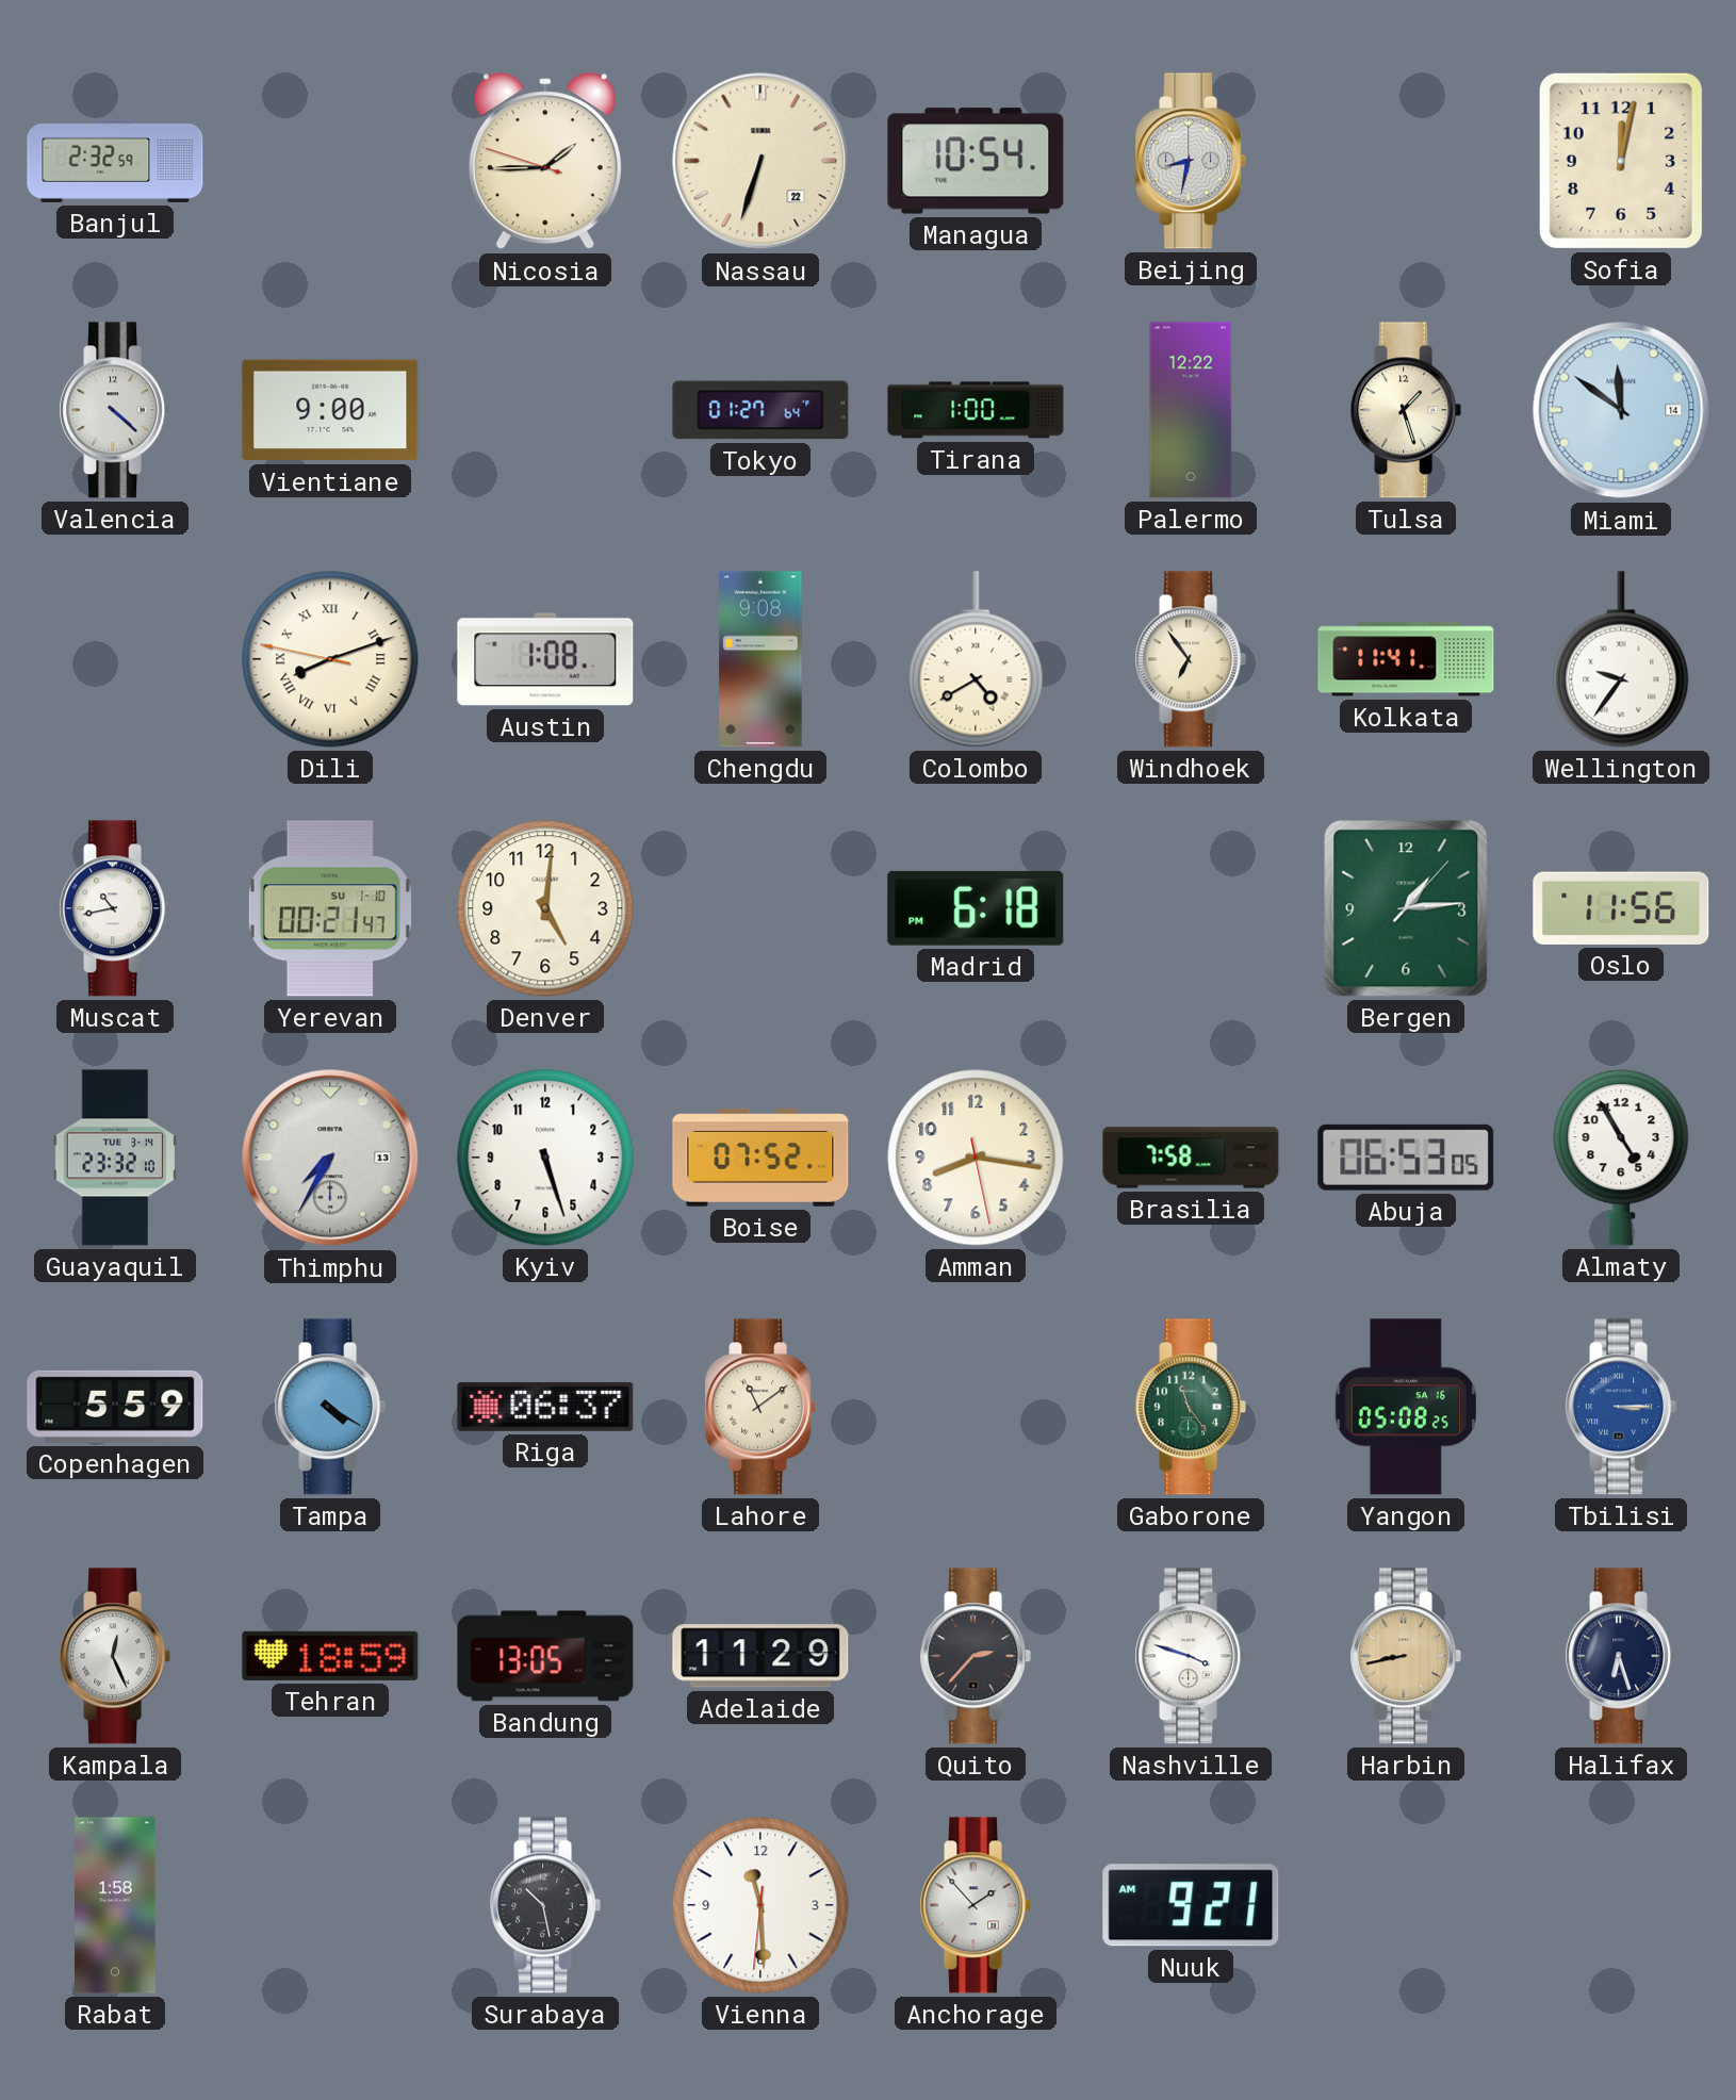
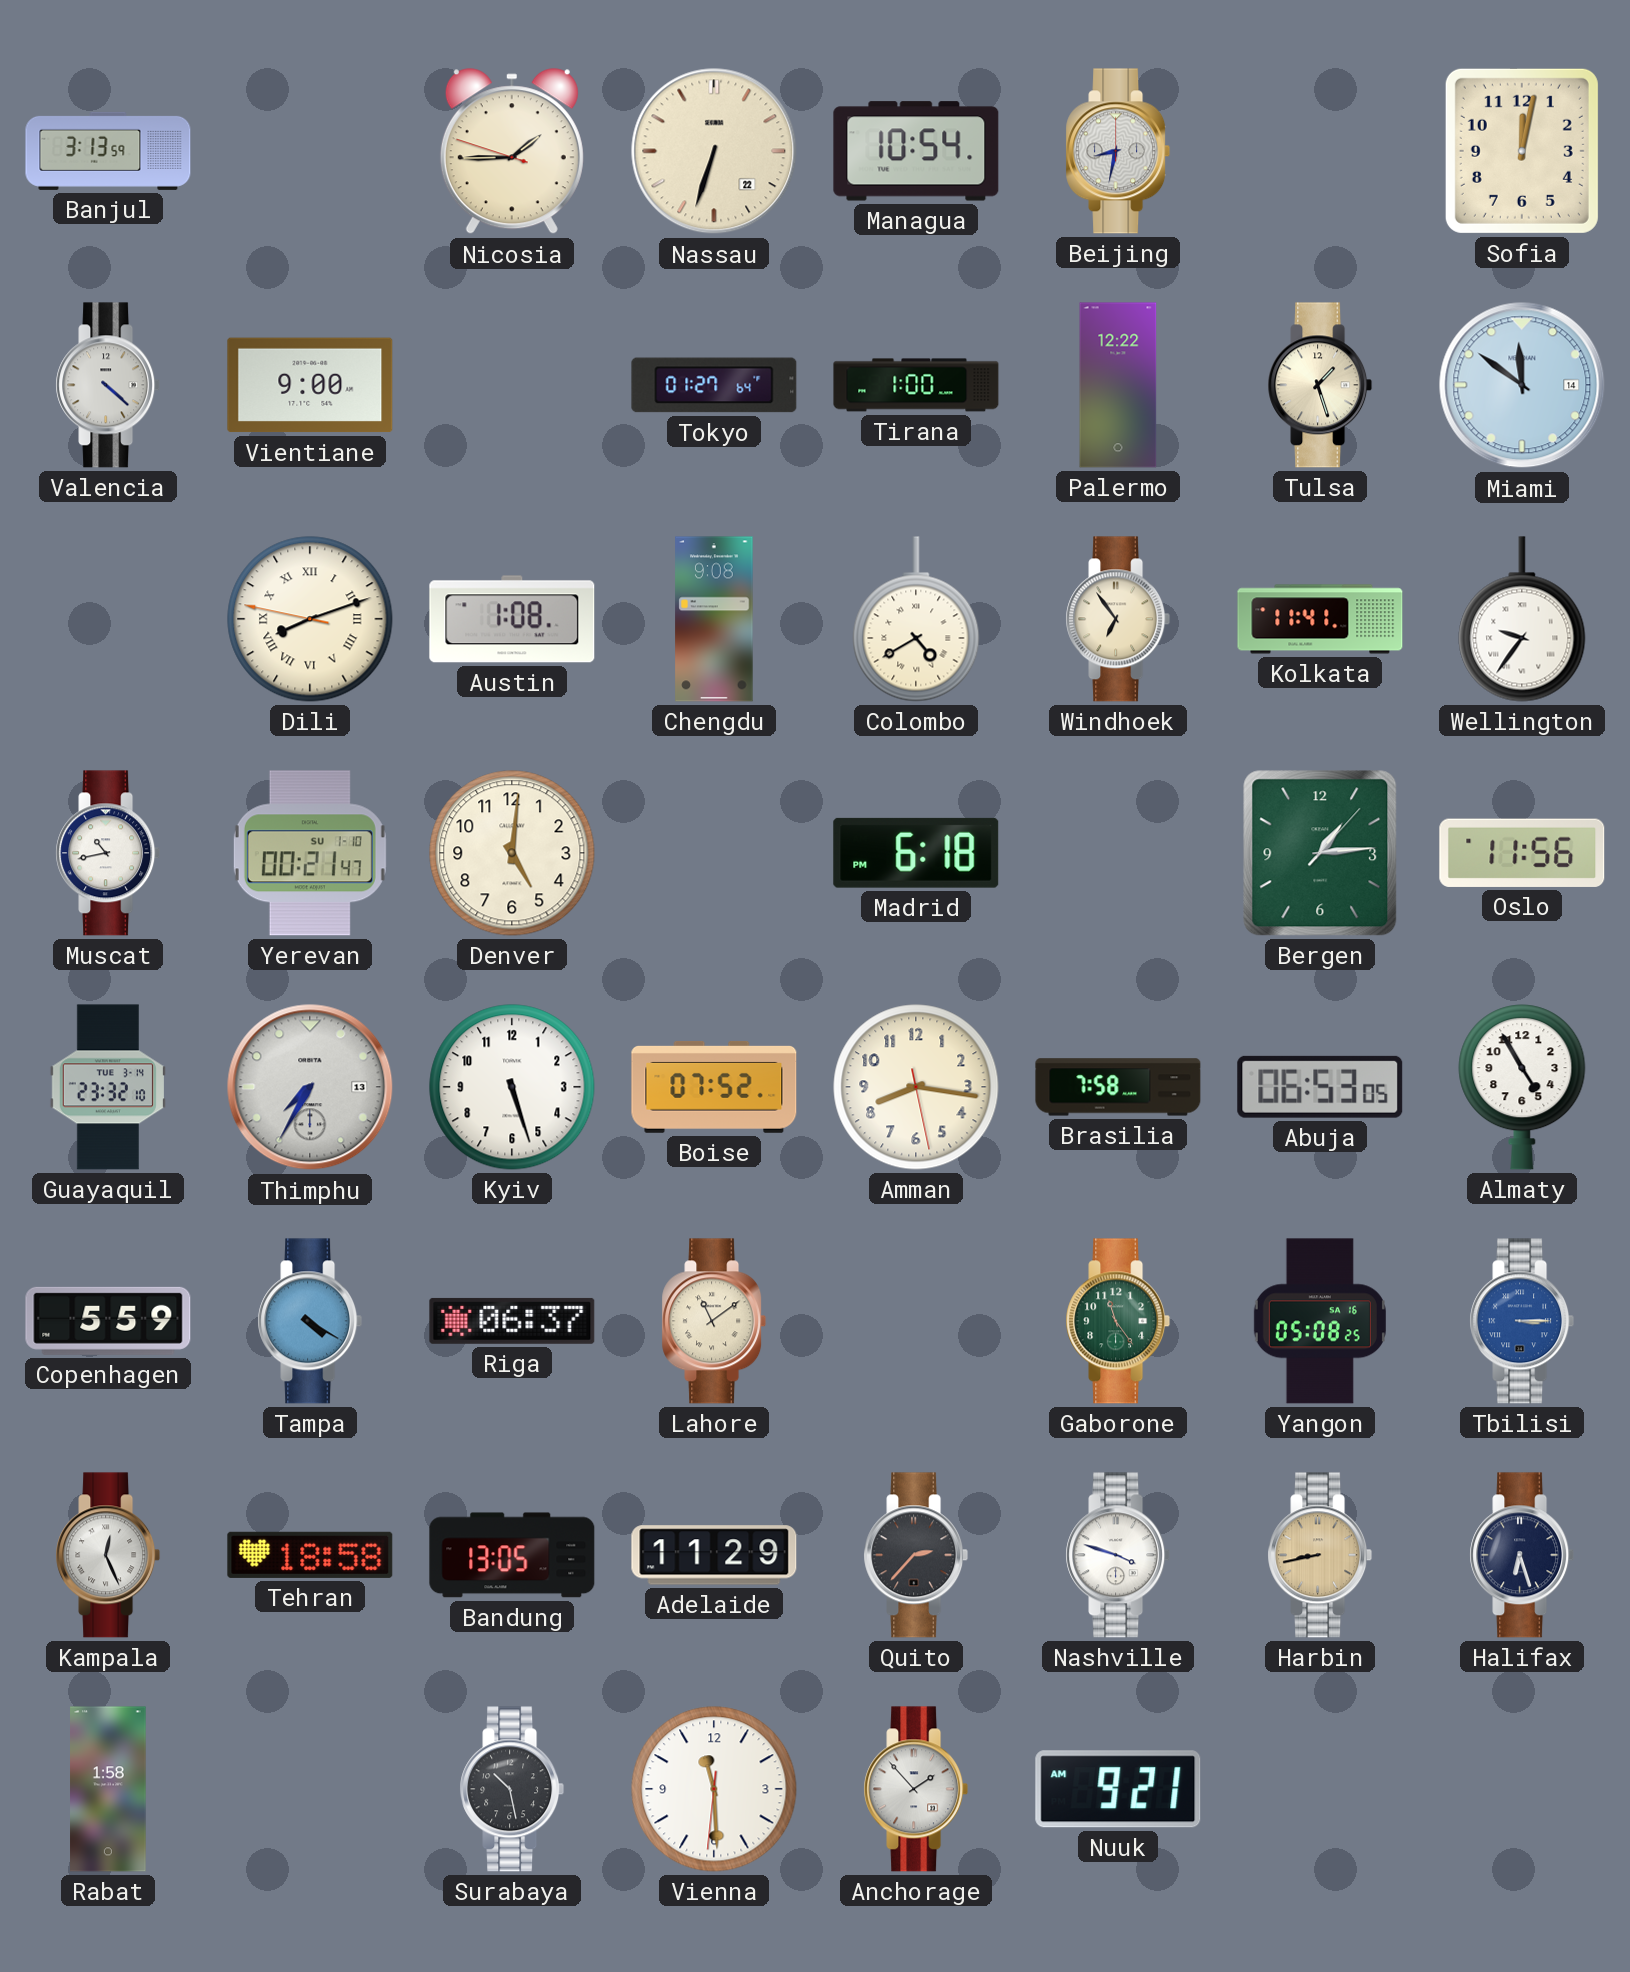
Banjul: 2:32 -> 3:13
Tehran: 18:59 -> 18:58
